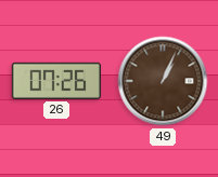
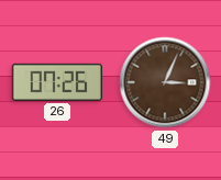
49: 1:04 -> 3:04
